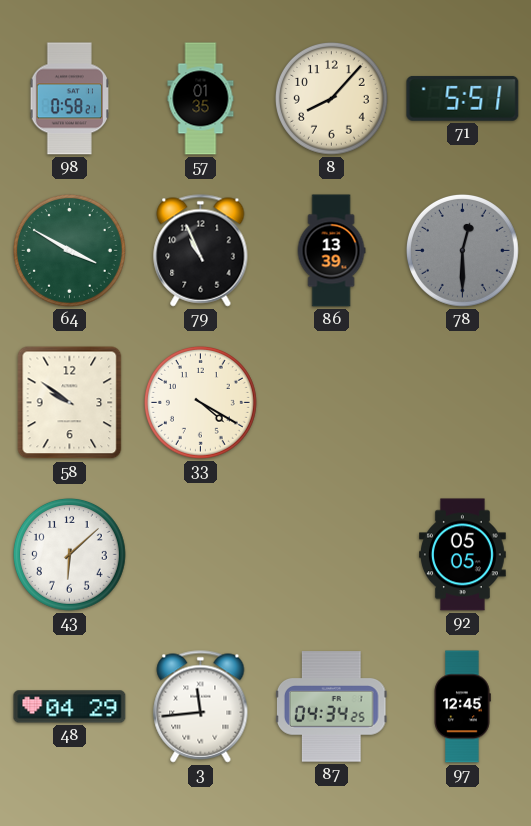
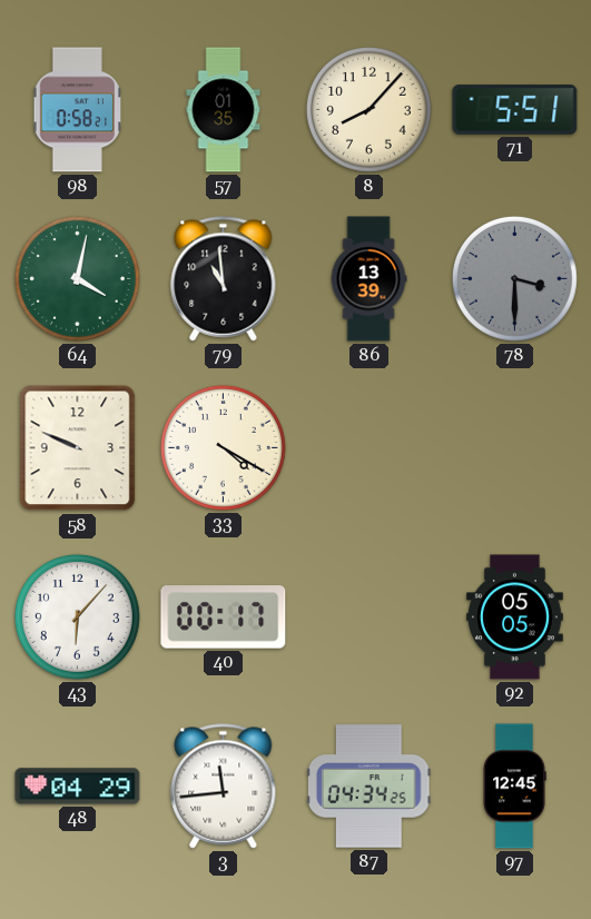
64: 3:50 -> 4:02
79: 10:56 -> 10:59
78: 12:30 -> 3:30
58: 9:51 -> 9:49
43: 6:08 -> 6:07
40: none -> 00:17
